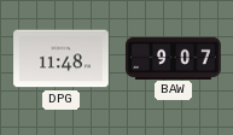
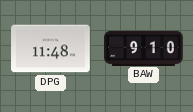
BAW: 9:07 -> 9:10
